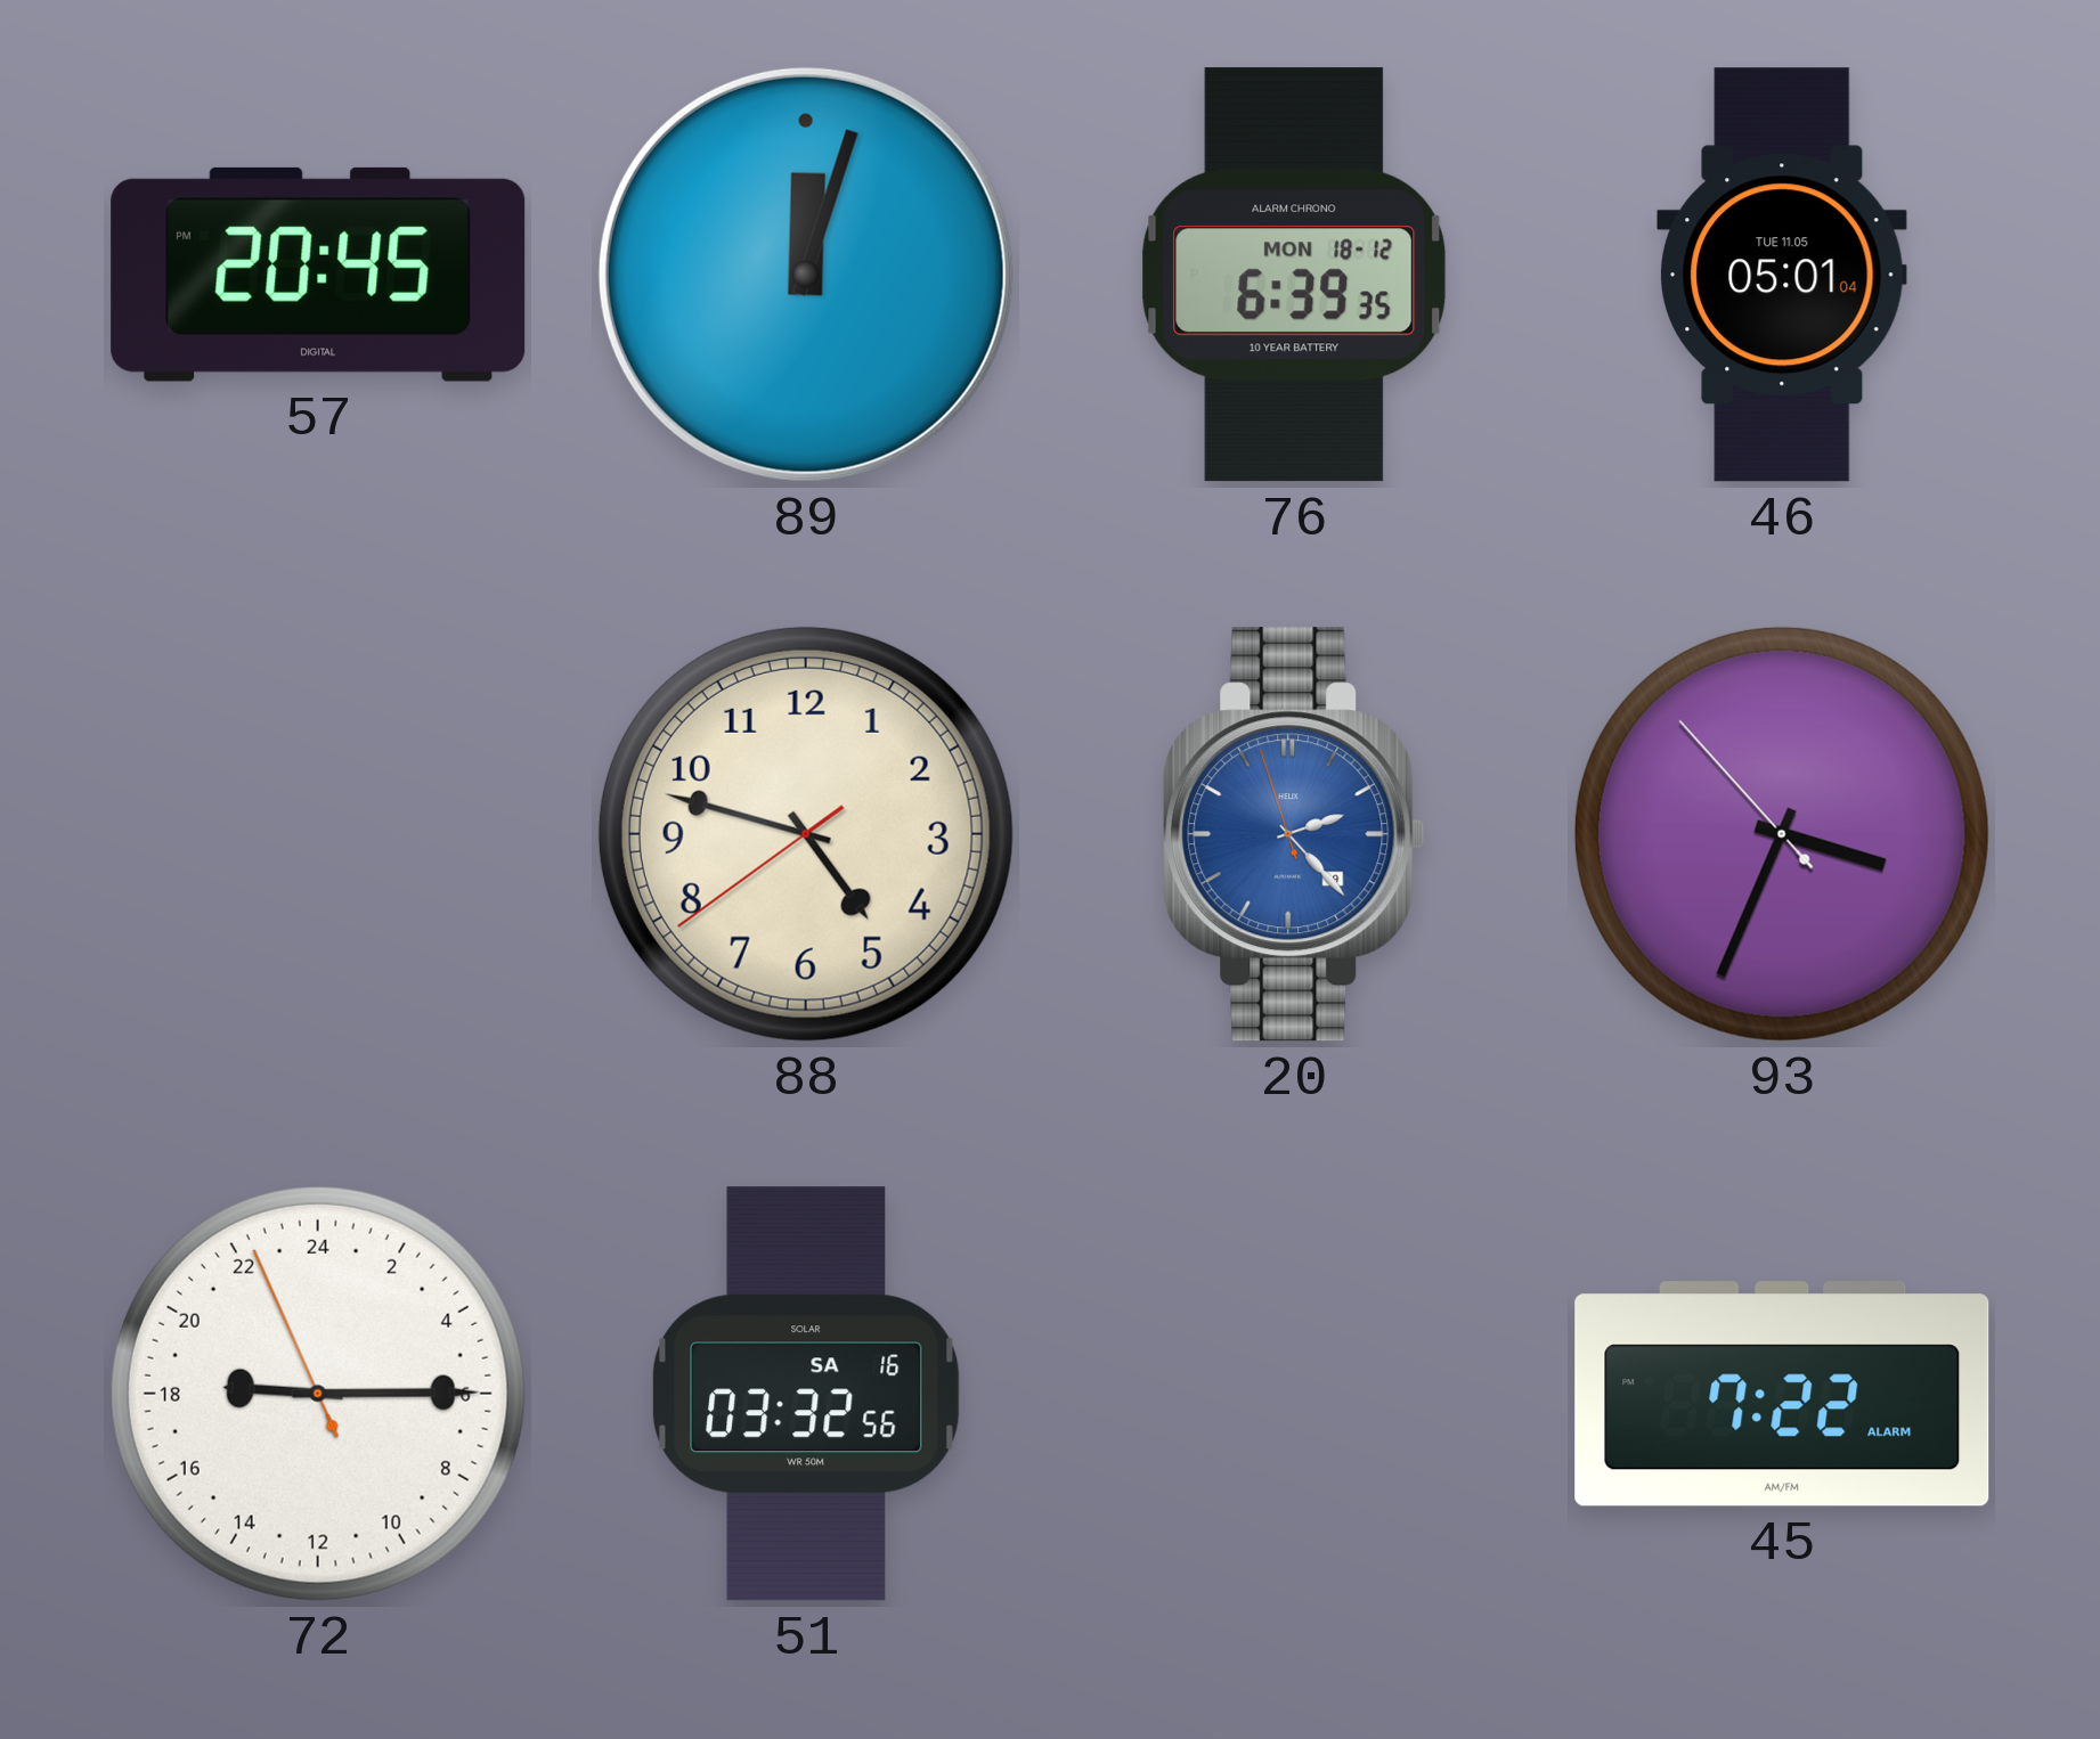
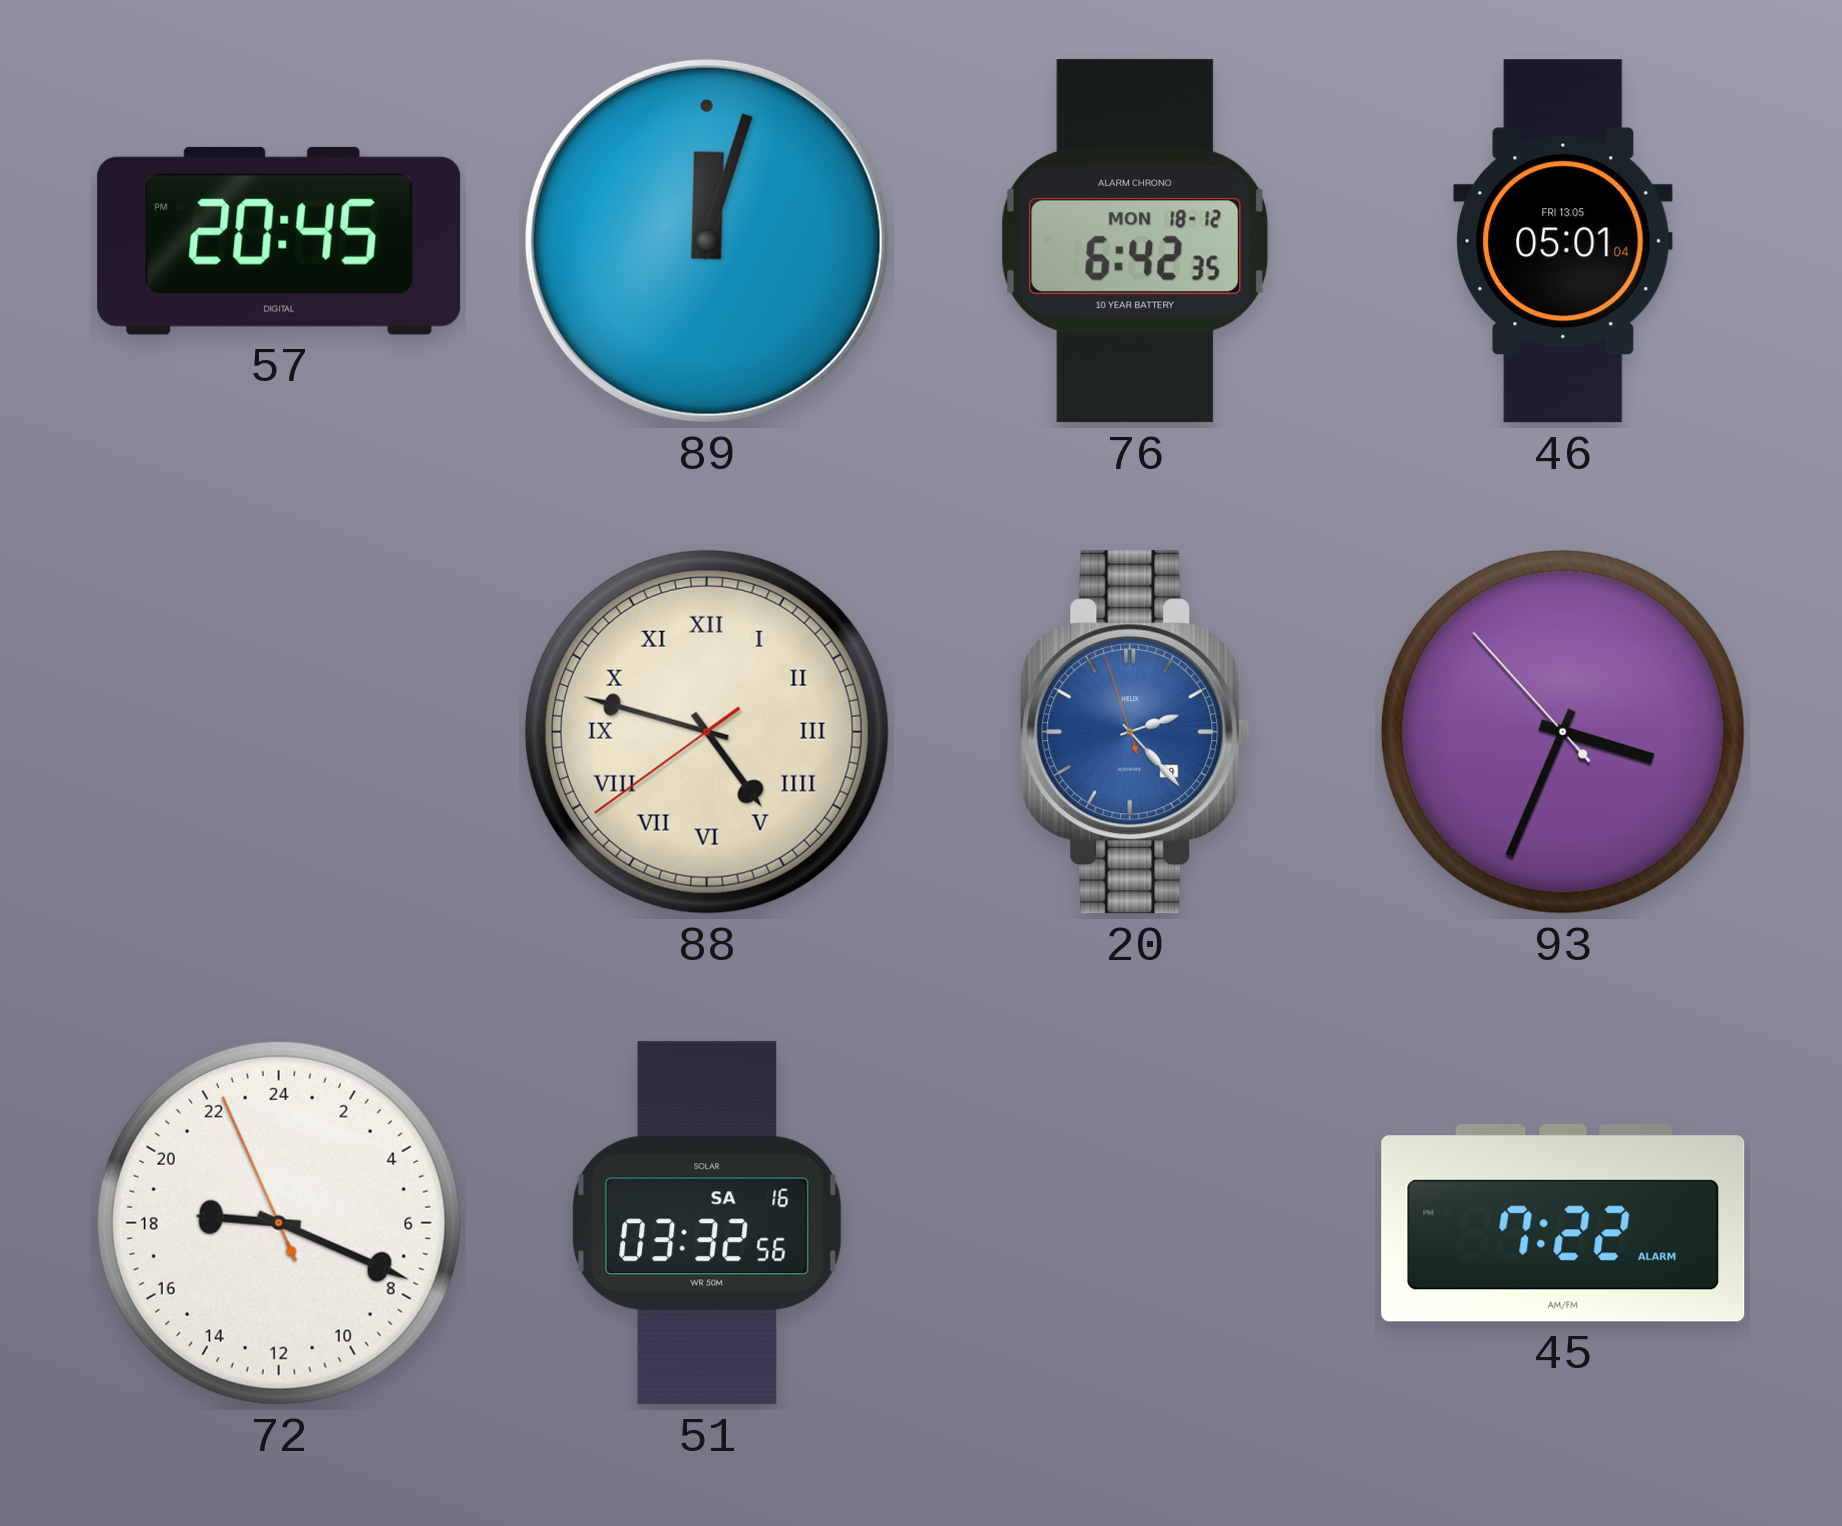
76: 6:39 -> 6:42
46 date: TUE 11.05 -> FRI 13.05
88 numerals: Arabic -> Roman
72: 18:14 -> 18:18
